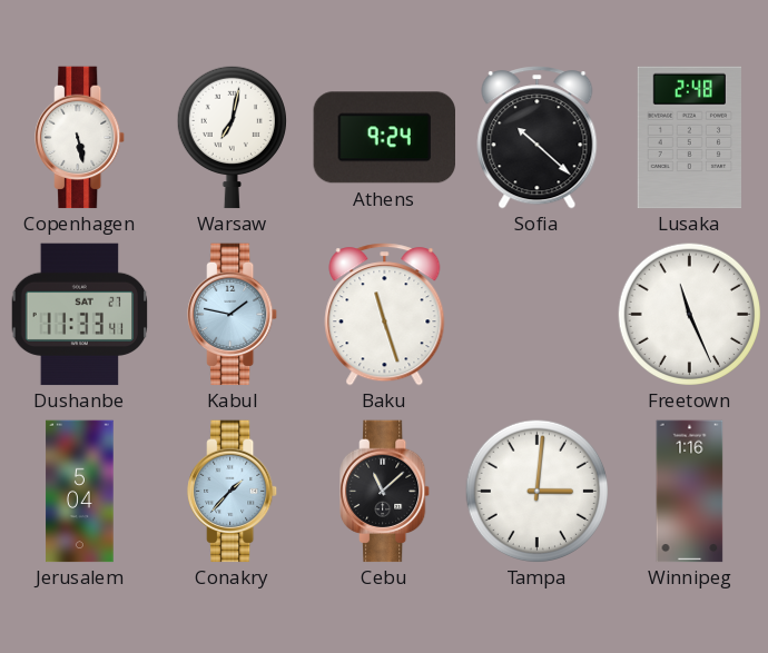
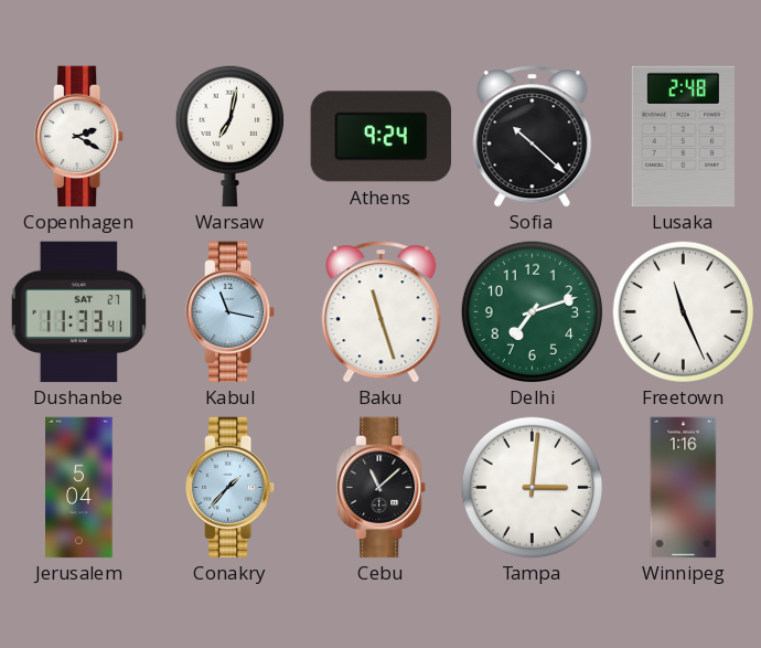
Copenhagen: 5:28 -> 2:20
Kabul: 1:47 -> 11:17
Delhi: none -> 7:12
